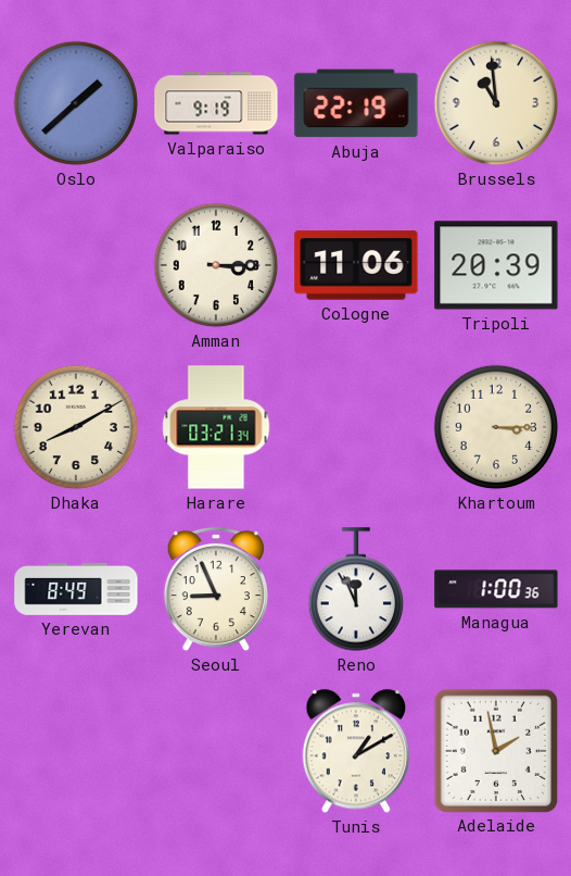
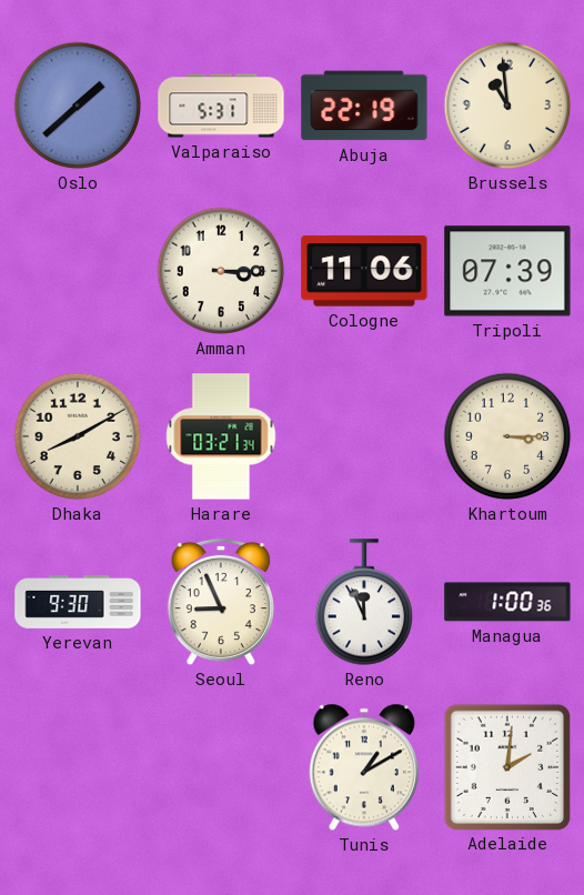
Valparaiso: 9:19 -> 5:31
Tripoli: 20:39 -> 07:39
Yerevan: 8:49 -> 9:30
Adelaide: 1:58 -> 2:01
